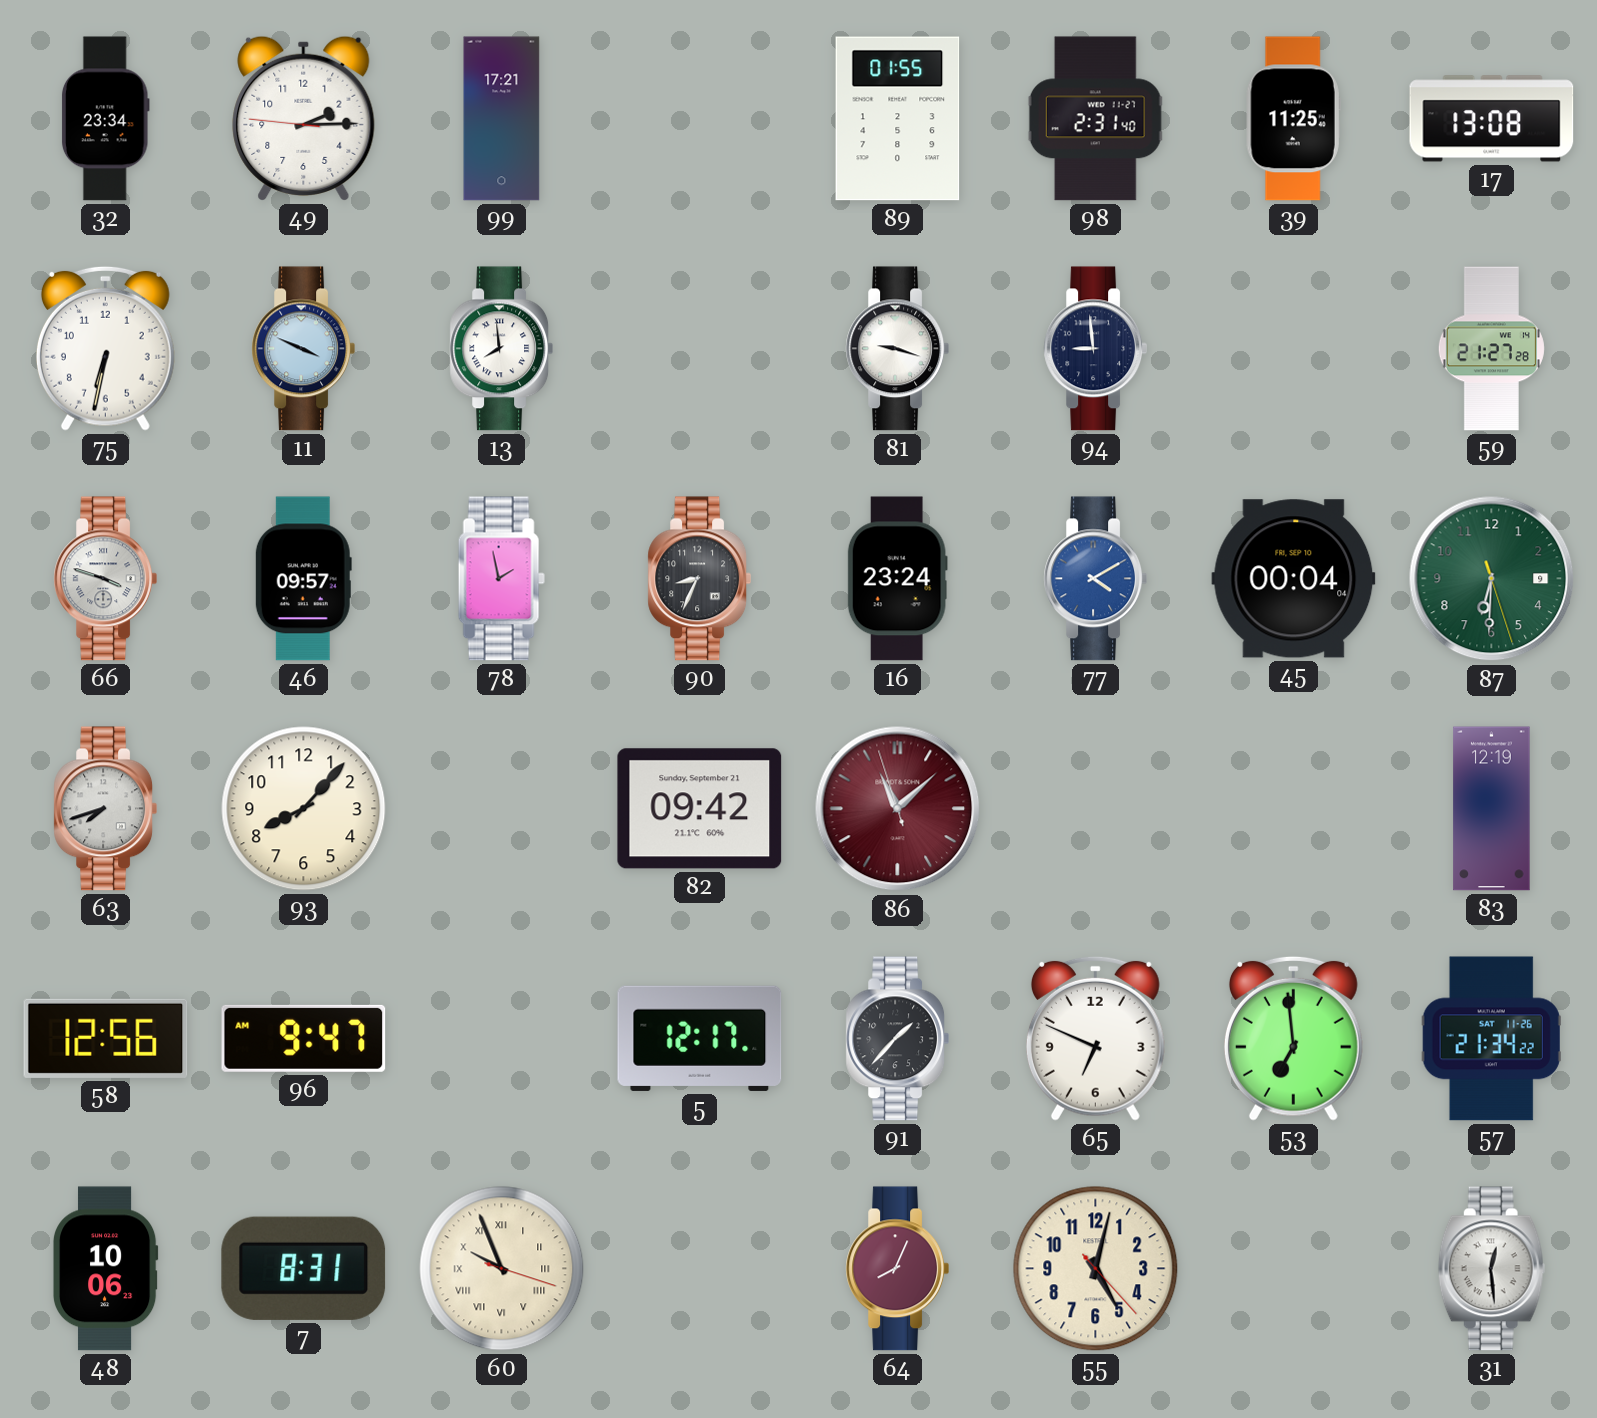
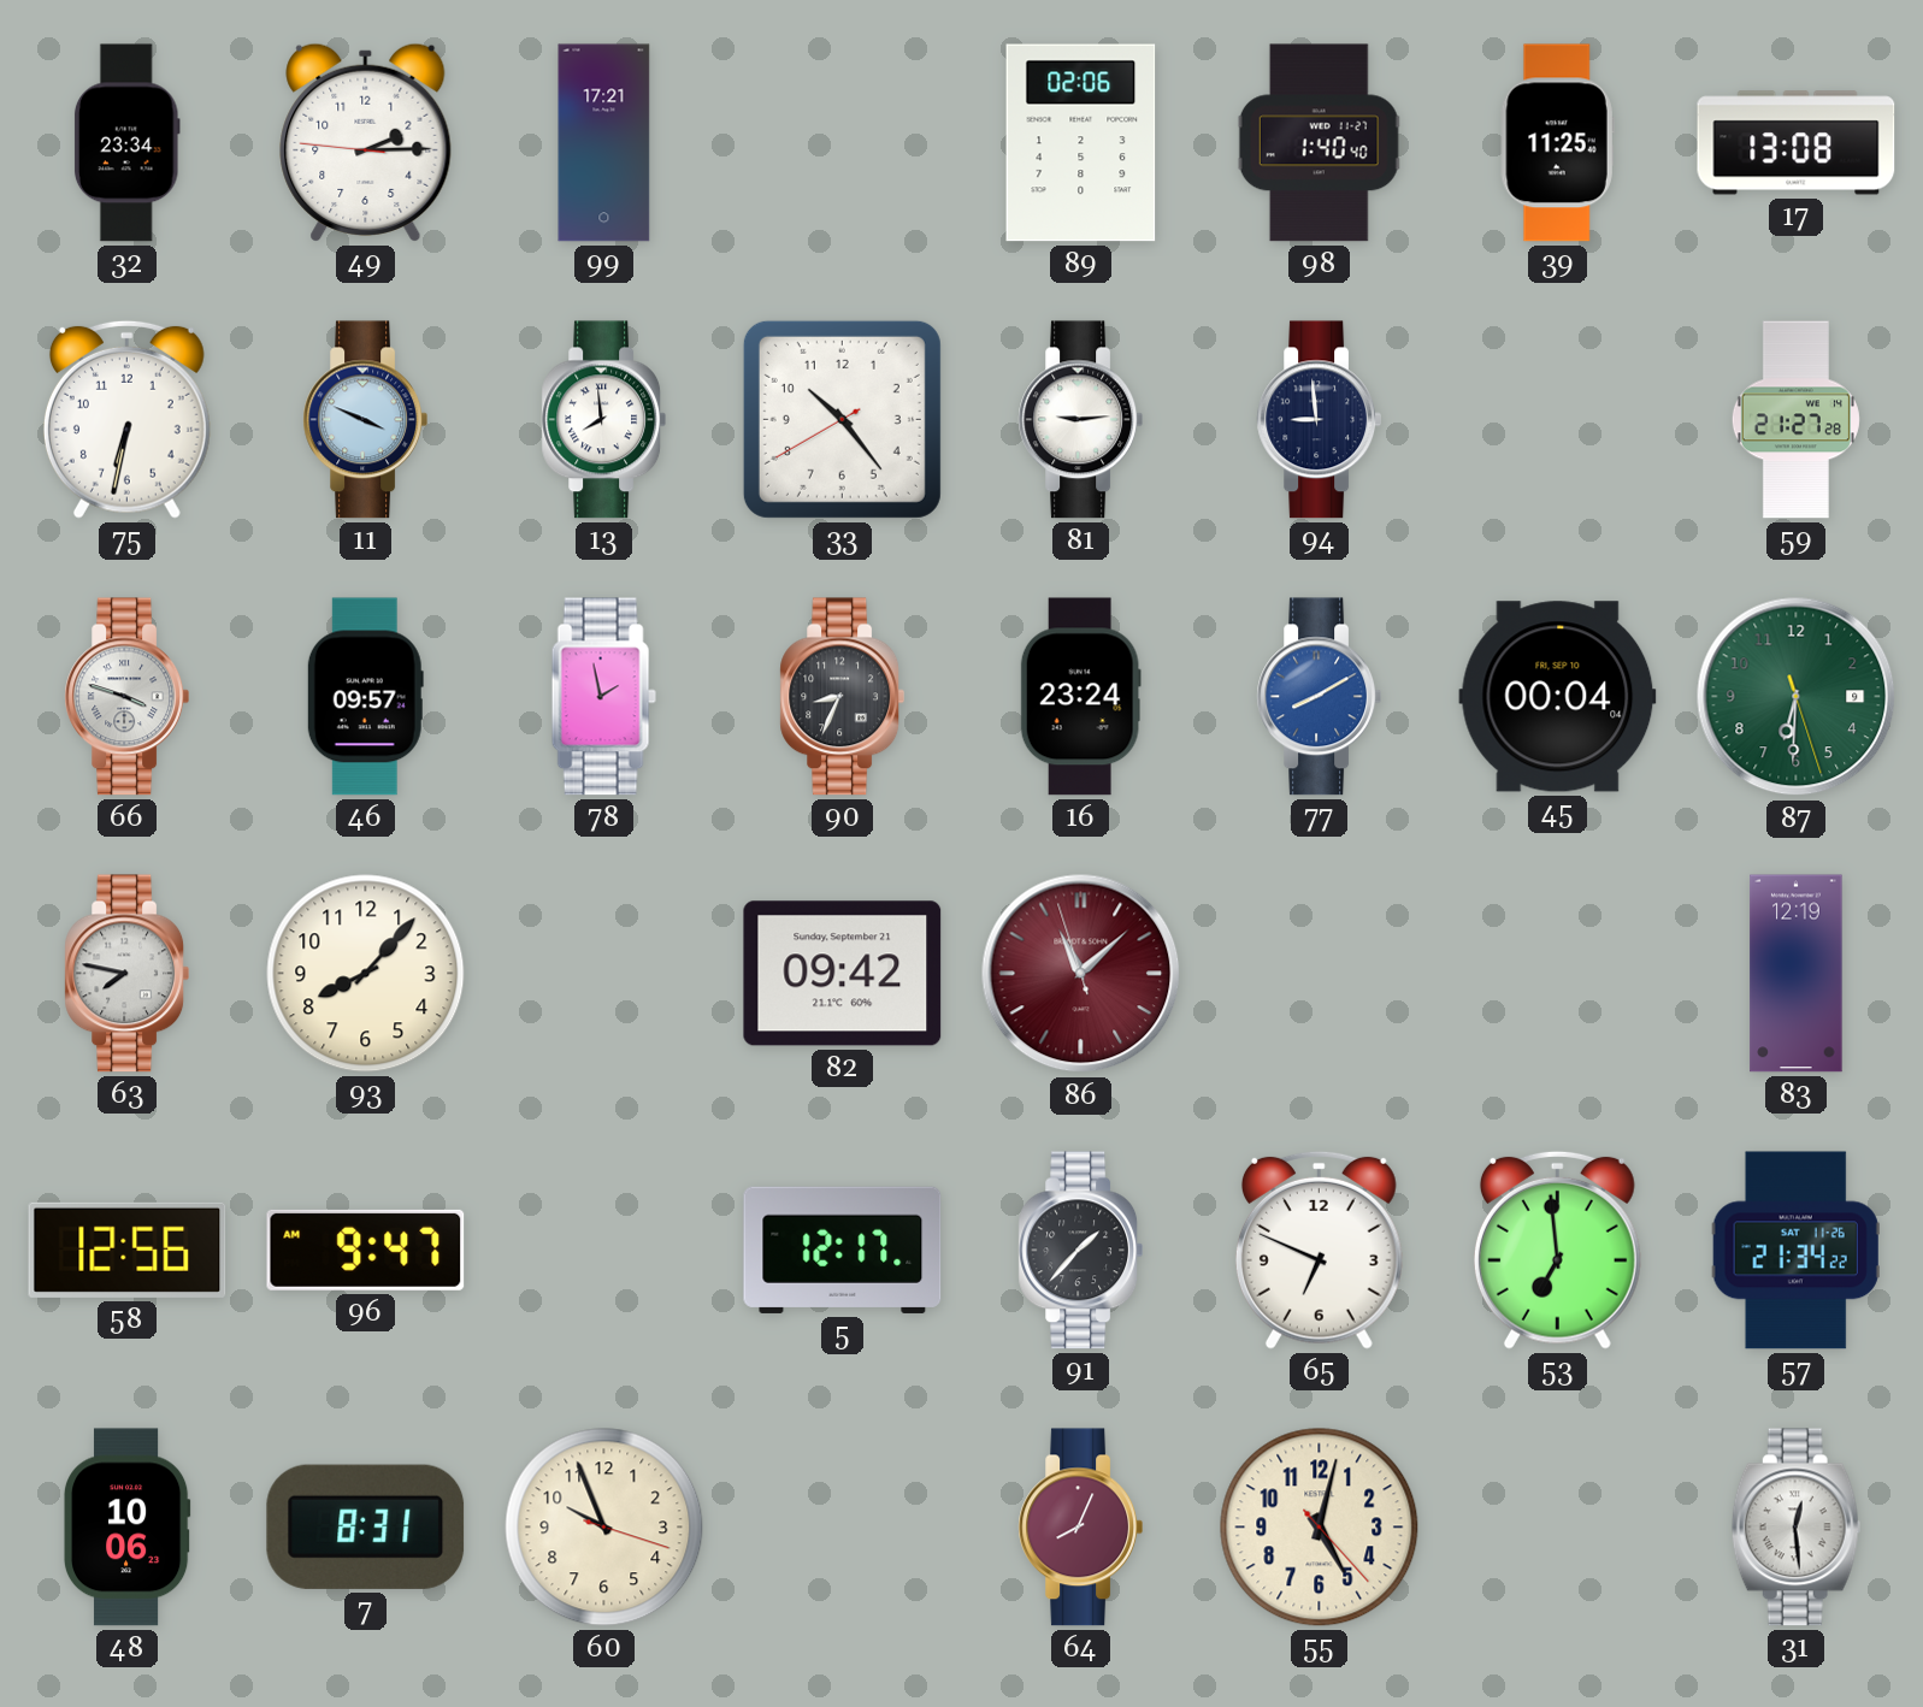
89: 01:55 -> 02:06
98: 2:31 -> 1:40
33: none -> 10:23
81: 9:18 -> 9:14
77: 4:10 -> 8:10
63: 7:42 -> 7:47
60 numerals: Roman -> Arabic
